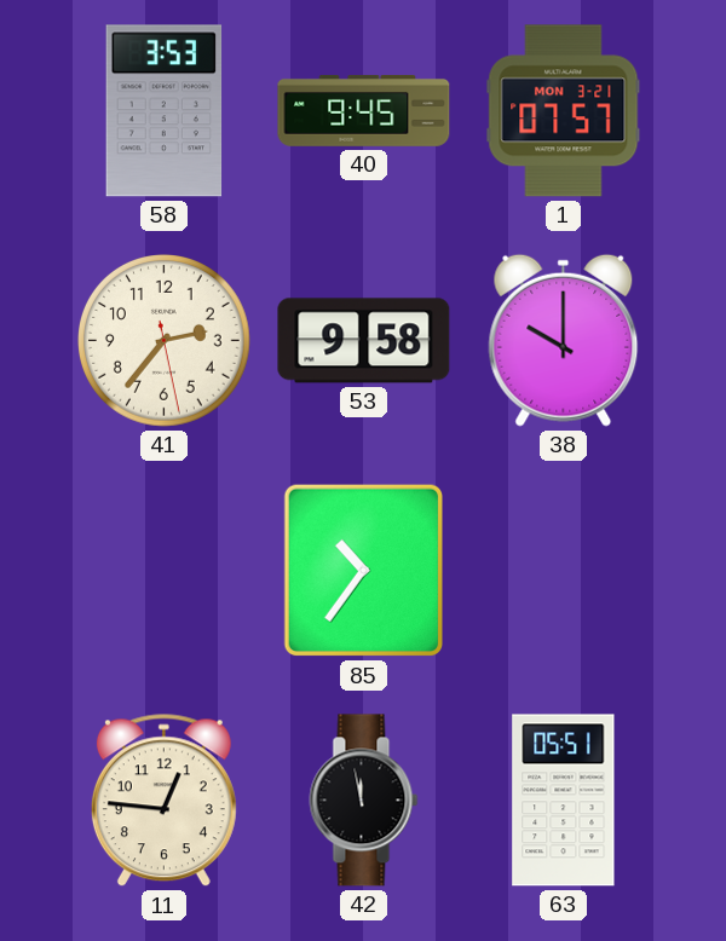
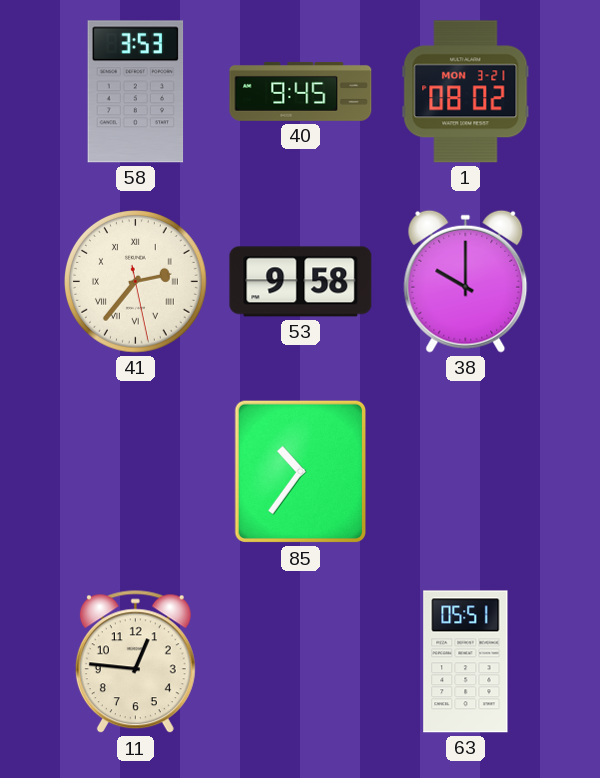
1: 07:57 -> 08:02
41 numerals: Arabic -> Roman
42: 11:58 -> none
